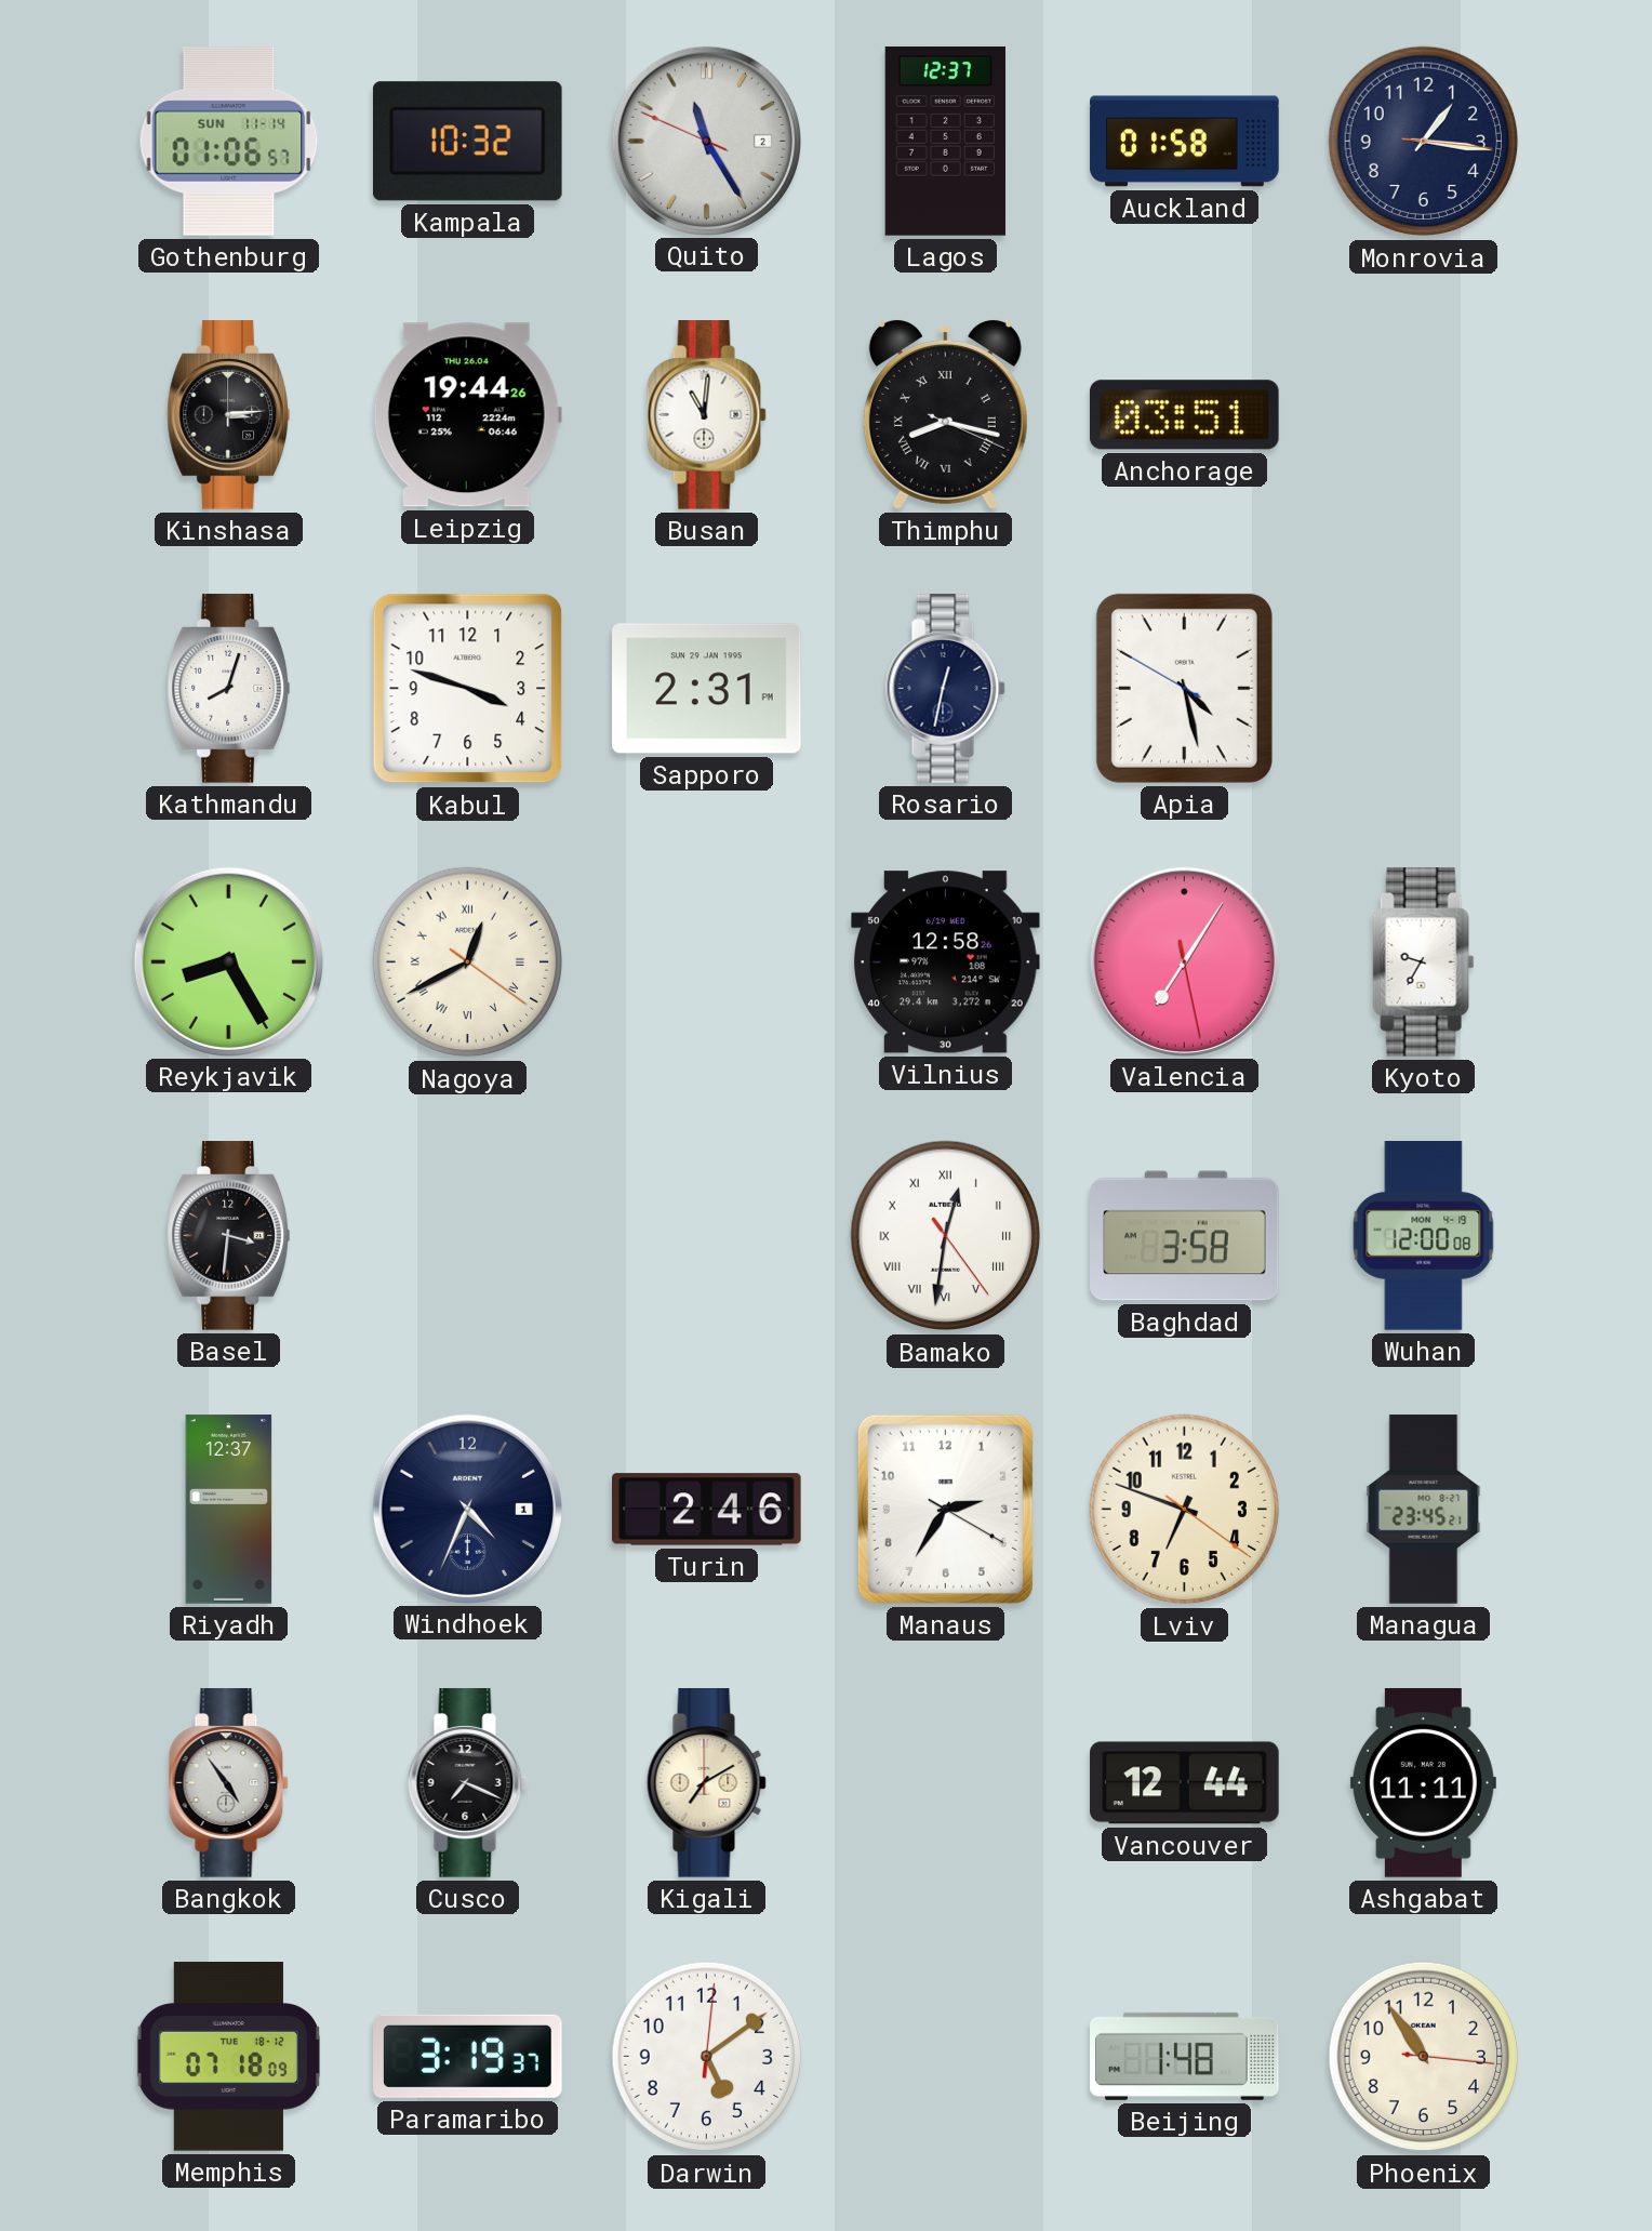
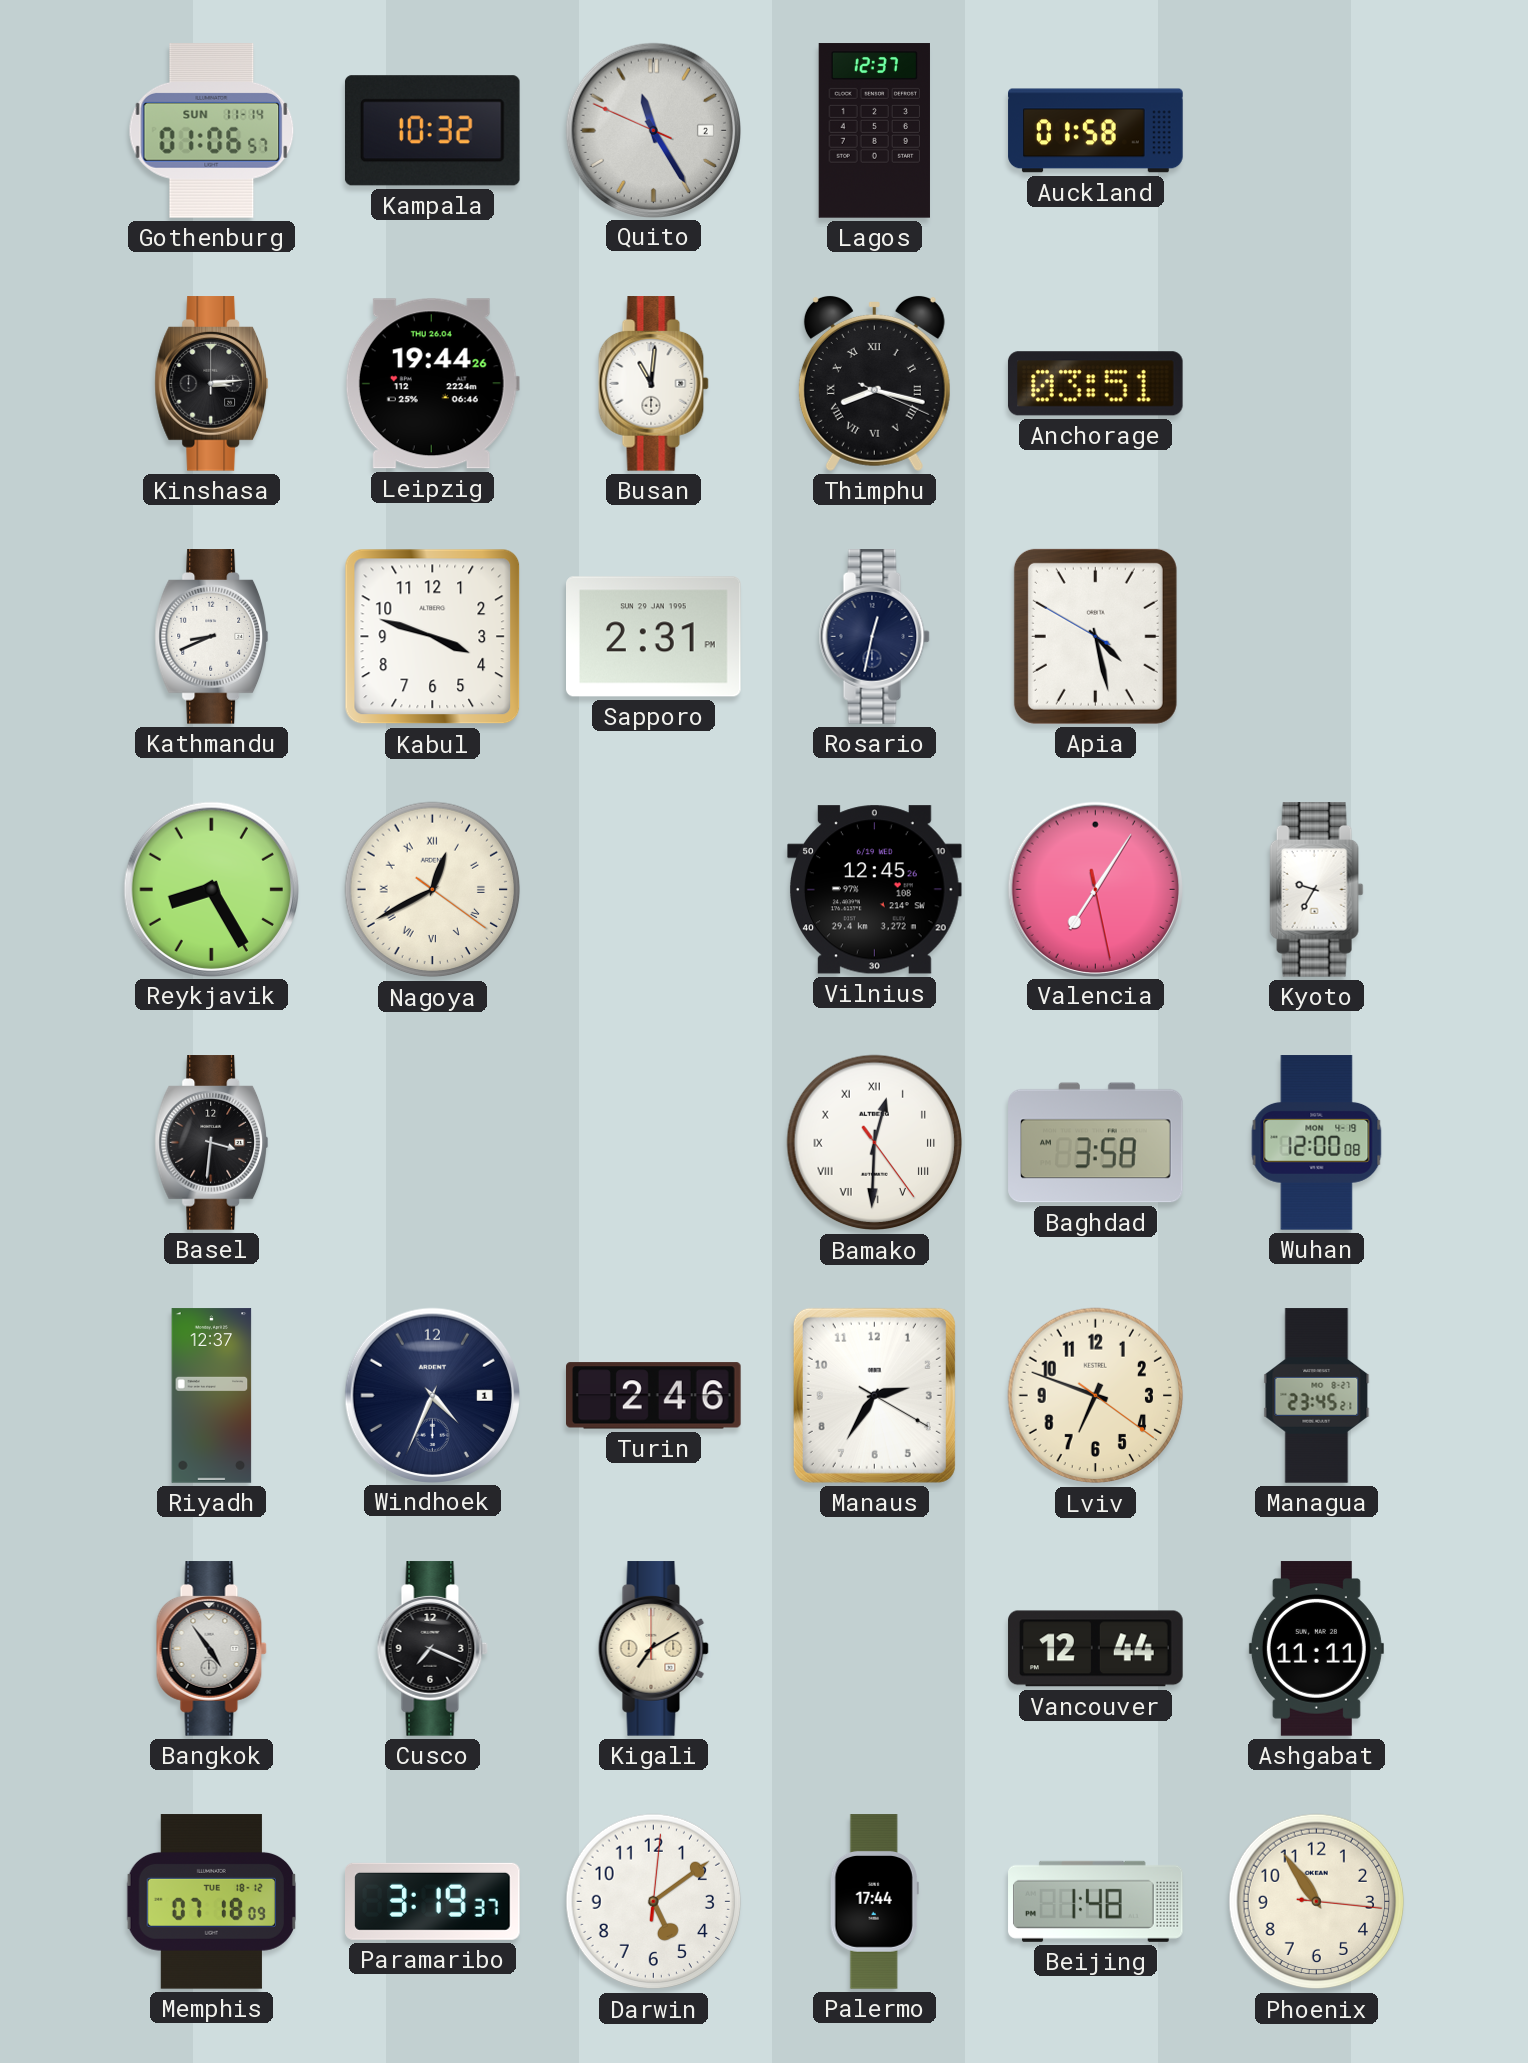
Monrovia: 1:16 -> none
Kathmandu: 8:03 -> 8:41
Vilnius: 12:58 -> 12:45
Bamako: 12:31 -> 12:30
Palermo: none -> 17:44
